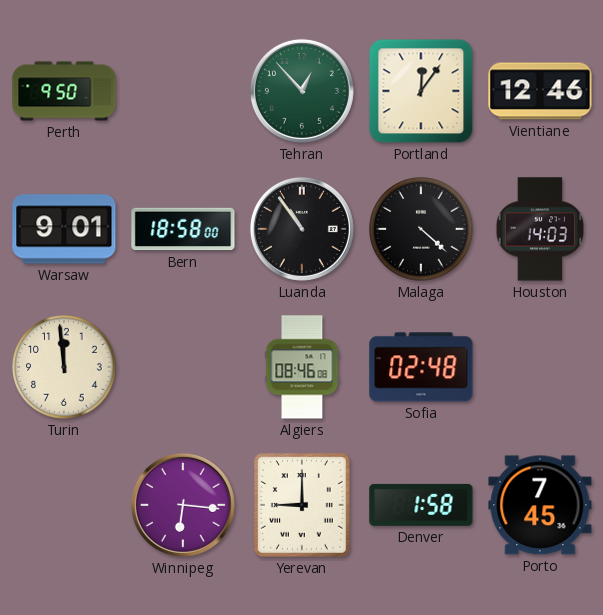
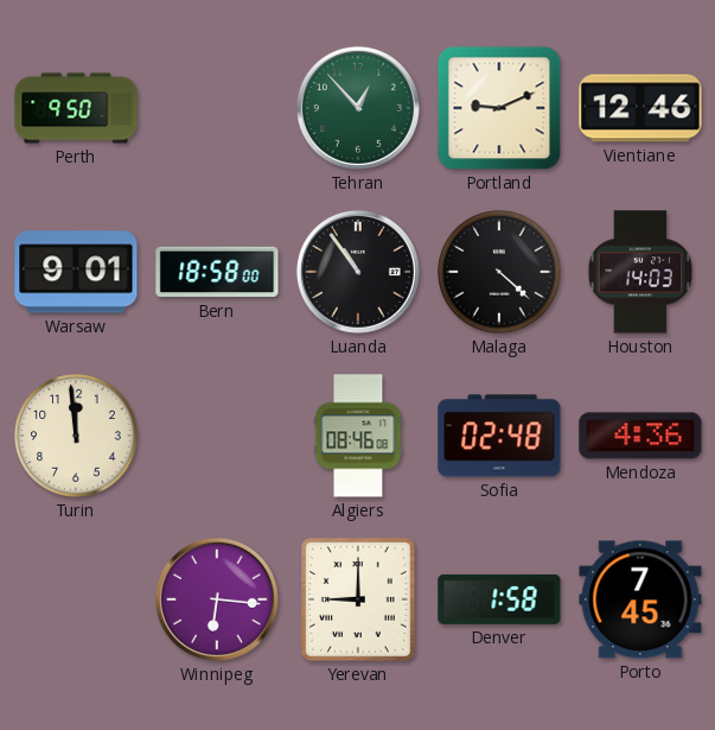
Portland: 12:06 -> 9:11
Mendoza: none -> 4:36
